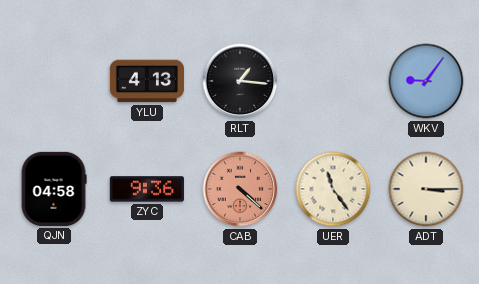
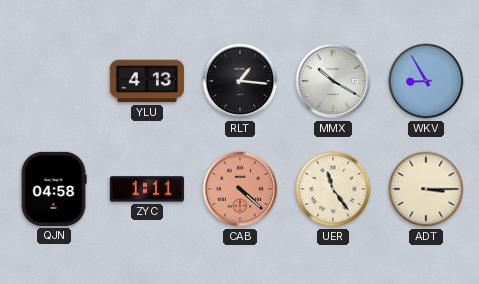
MMX: none -> 10:20
WKV: 9:06 -> 8:55
ZYC: 9:36 -> 1:11
